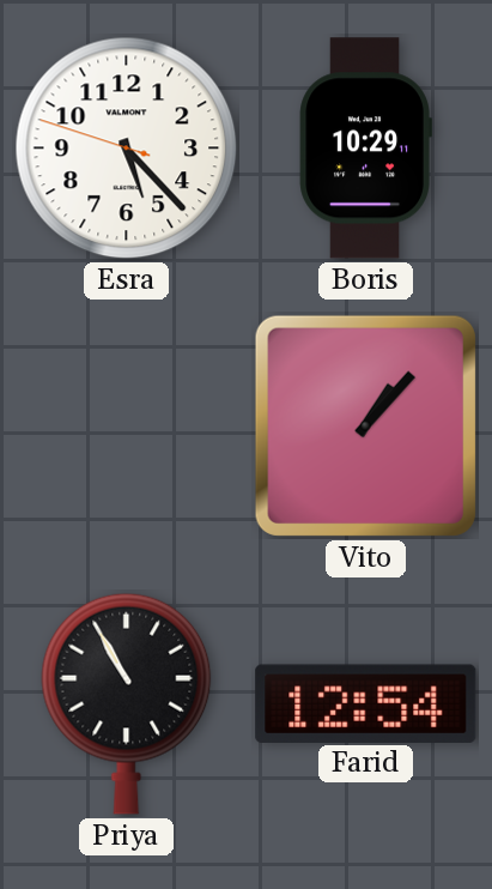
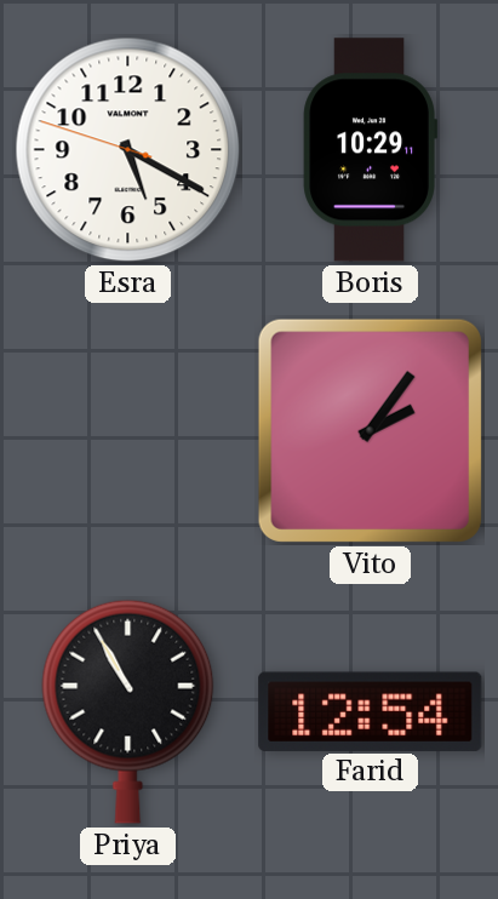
Esra: 5:22 -> 5:19
Vito: 1:07 -> 2:06
